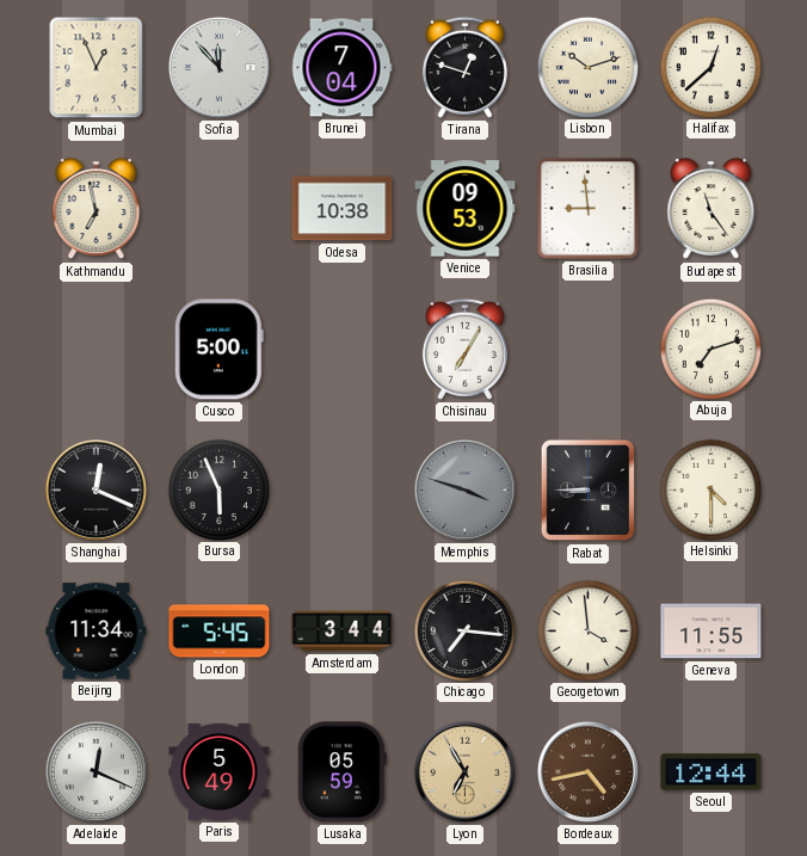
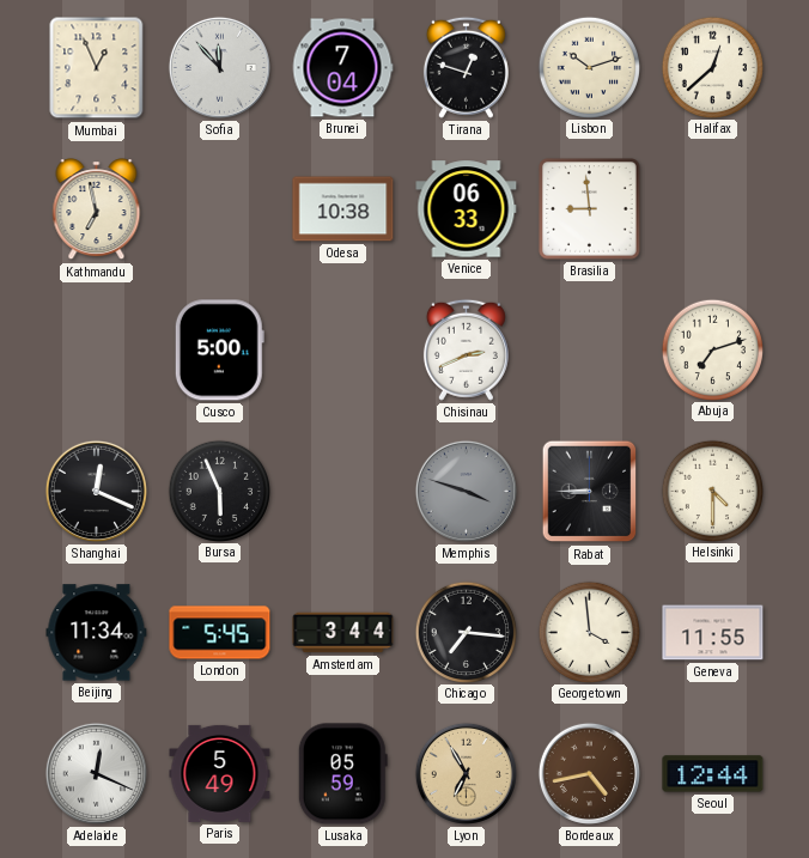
Venice: 09:53 -> 06:33
Budapest: 11:24 -> none
Chisinau: 7:05 -> 2:41
